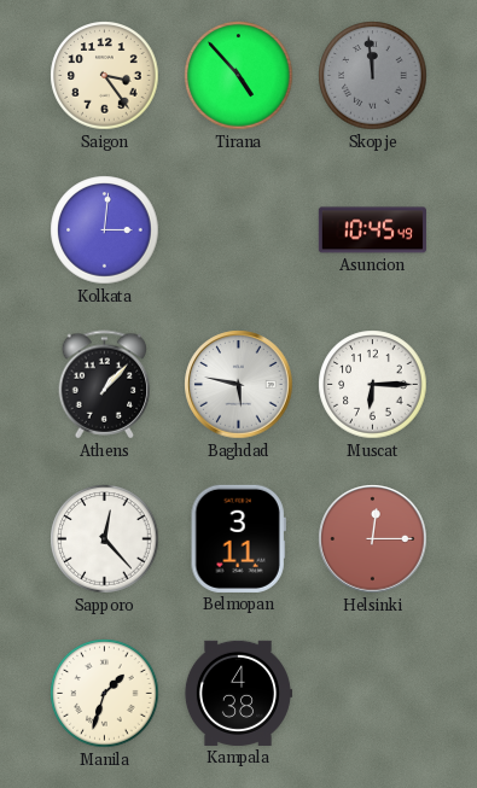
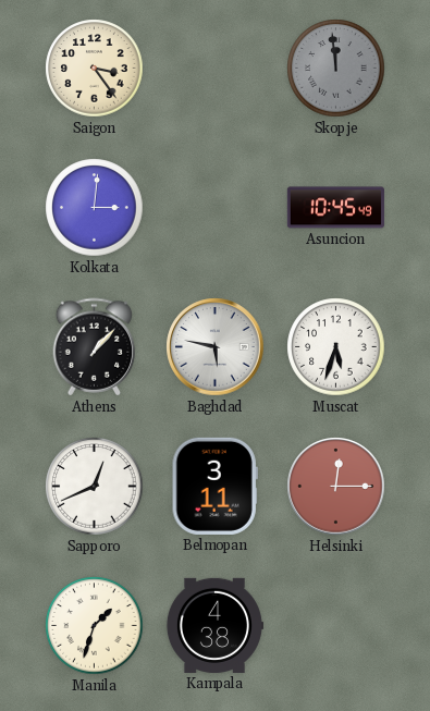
Tirana: 4:53 -> none
Muscat: 6:15 -> 5:33
Sapporo: 12:23 -> 12:41
